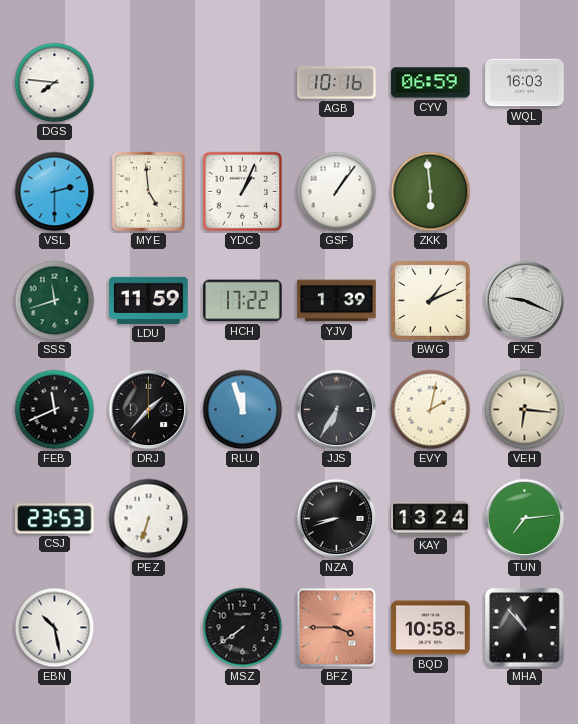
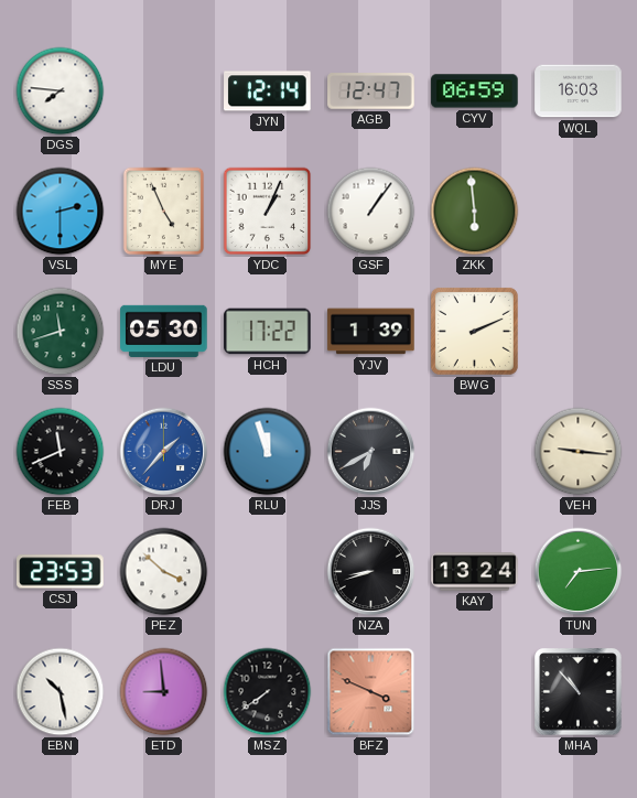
JYN: none -> 12:14
AGB: 10:16 -> 12:47
MYE: 4:59 -> 4:56
LDU: 11:59 -> 05:30
BWG: 1:11 -> 2:11
FXE: 9:19 -> none
DRJ dial: black -> blue
JJS: 6:35 -> 6:40
EVY: 2:02 -> none
VEH: 6:16 -> 9:16
PEZ: 6:33 -> 3:52
ETD: none -> 8:59
BFZ: 3:45 -> 3:49
BQD: 10:58 -> none
